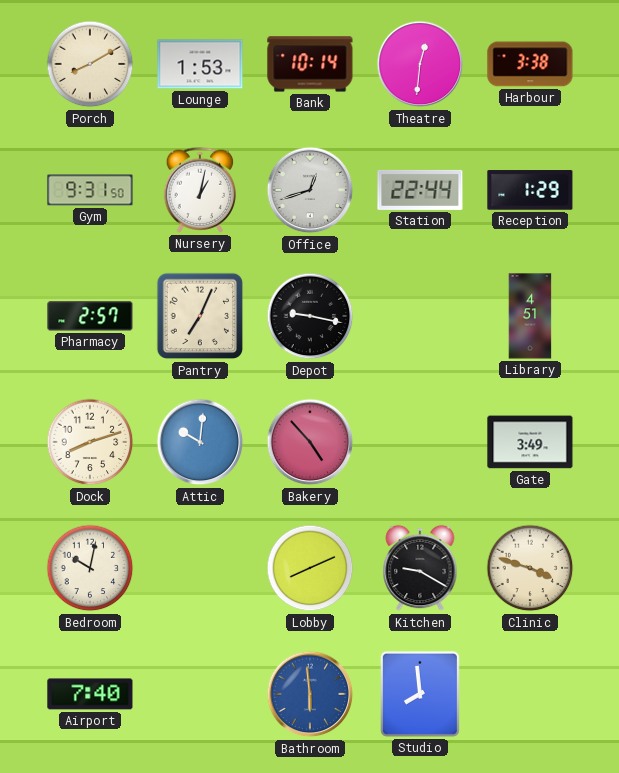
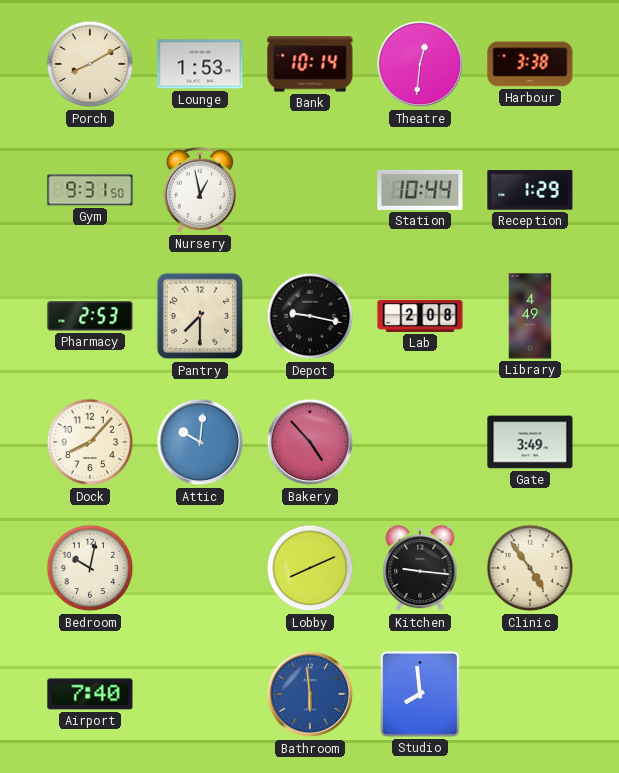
Nursery: 1:02 -> 12:58
Office: 12:42 -> none
Station: 22:44 -> 10:44
Pharmacy: 2:57 -> 2:53
Pantry: 7:04 -> 7:30
Lab: none -> 2:08
Library: 4:51 -> 4:49
Dock: 8:12 -> 8:07
Kitchen: 9:20 -> 9:16
Clinic: 3:48 -> 4:54
